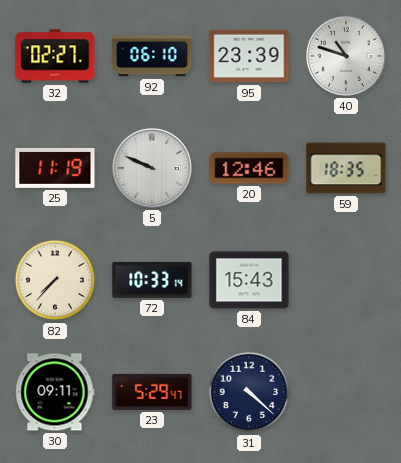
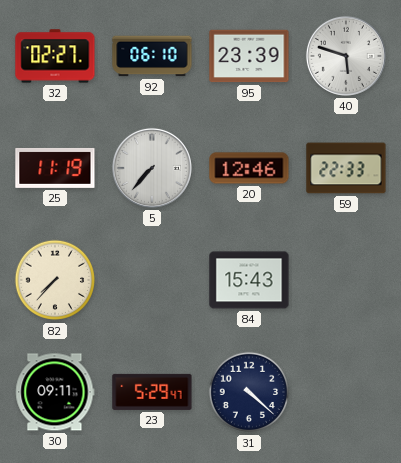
40: 10:48 -> 5:48
5: 9:49 -> 7:37
59: 18:35 -> 22:33
72: 10:33 -> none
